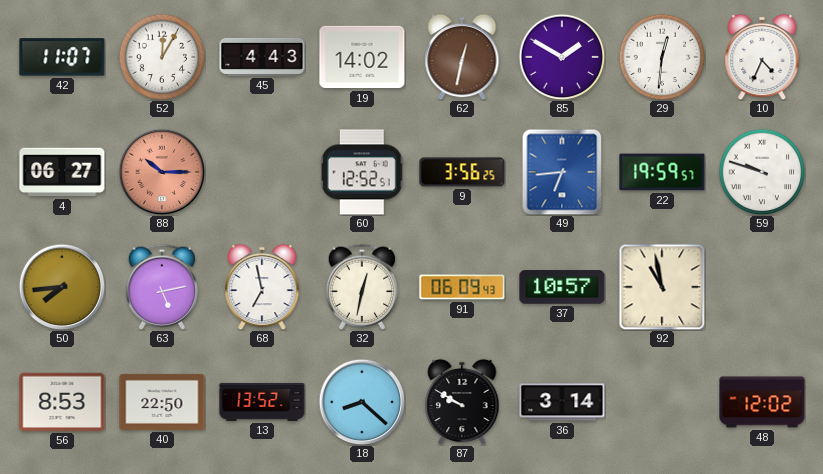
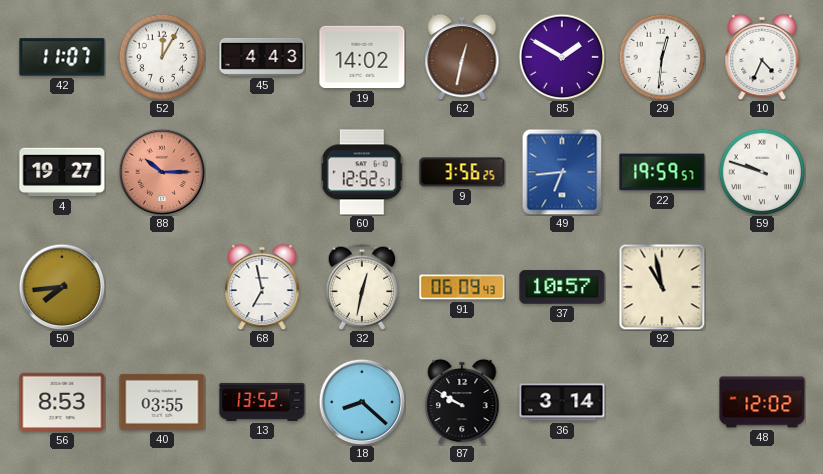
4: 06:27 -> 19:27
63: 5:13 -> none
40: 22:50 -> 03:55
